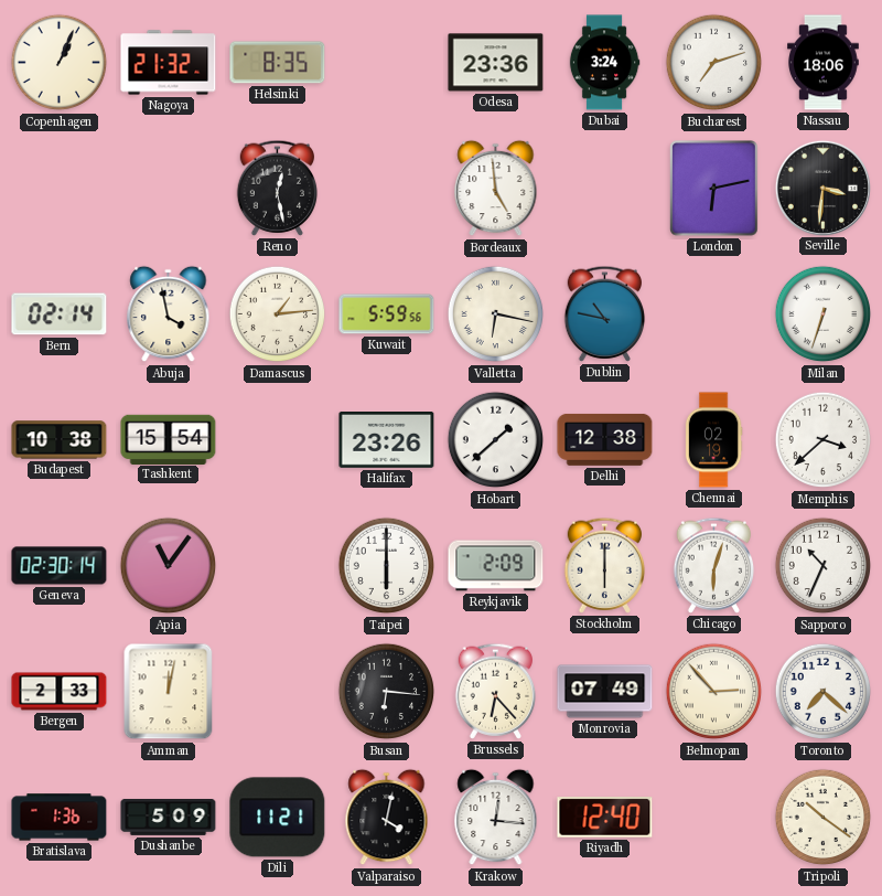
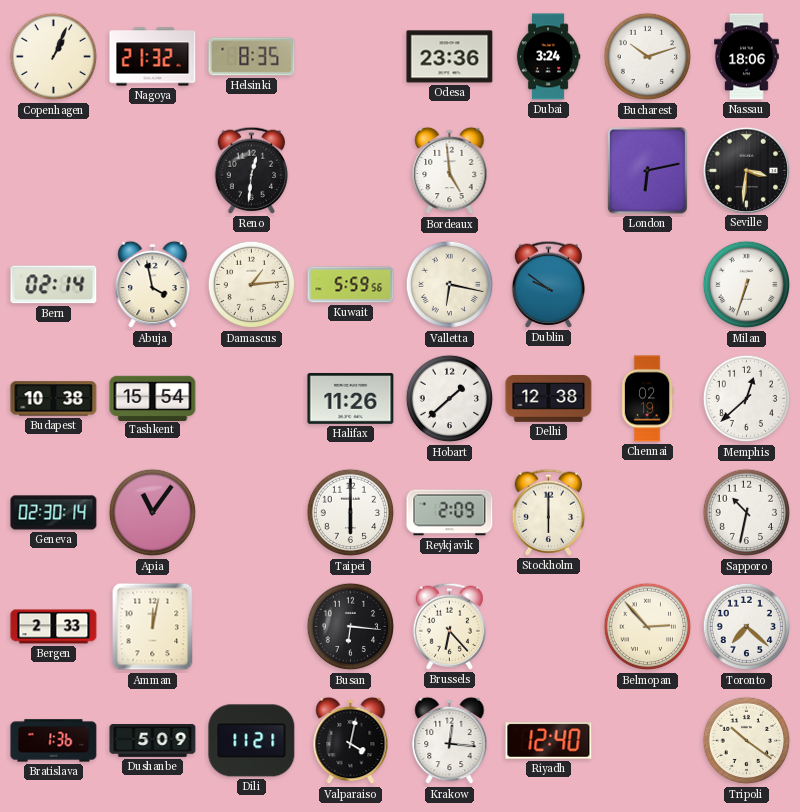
Bucharest: 7:12 -> 10:12
Reno: 12:28 -> 12:31
Dublin: 10:47 -> 9:51
Halifax: 23:26 -> 11:26
Memphis: 3:38 -> 12:38
Chicago: 6:03 -> none
Sapporo: 10:34 -> 10:32
Monrovia: 07:49 -> none
